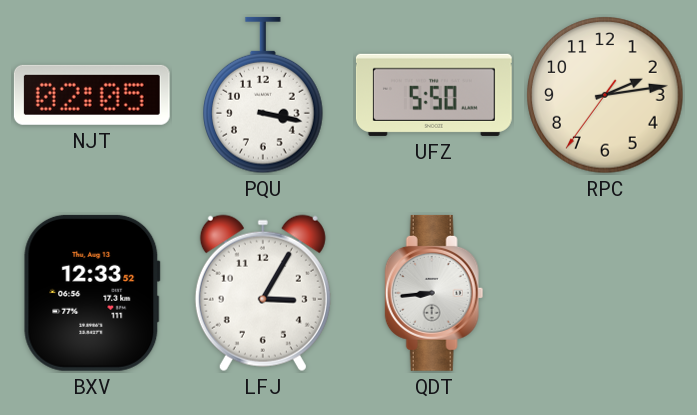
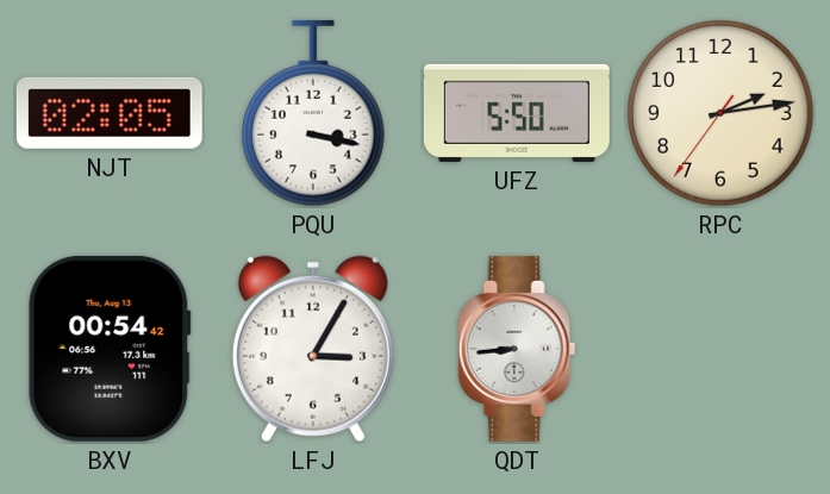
BXV: 12:33 -> 00:54
